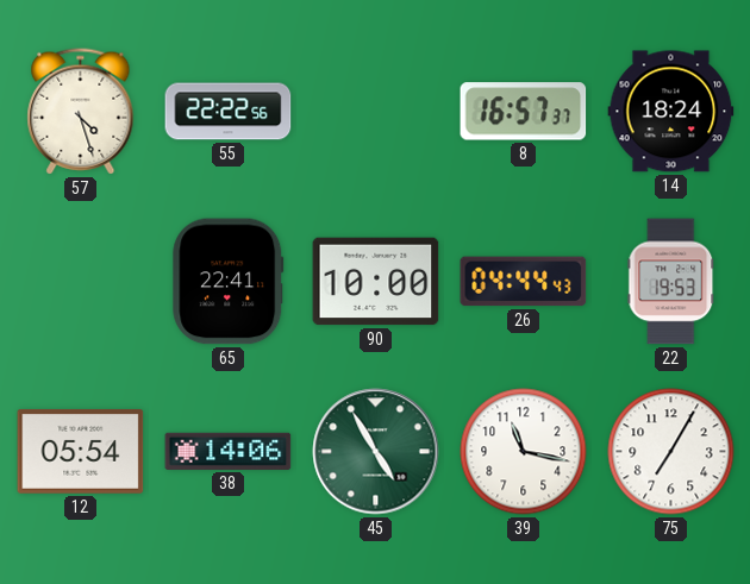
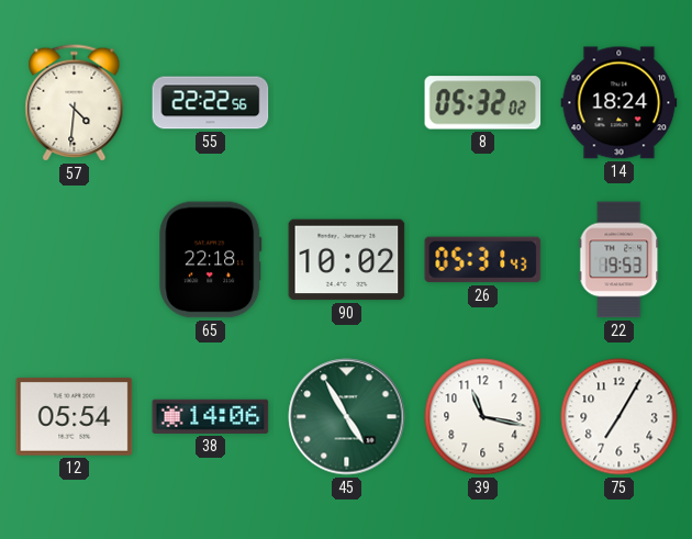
57: 4:27 -> 4:31
8: 16:57 -> 05:32
65: 22:41 -> 22:18
90: 10:00 -> 10:02
26: 04:44 -> 05:31
